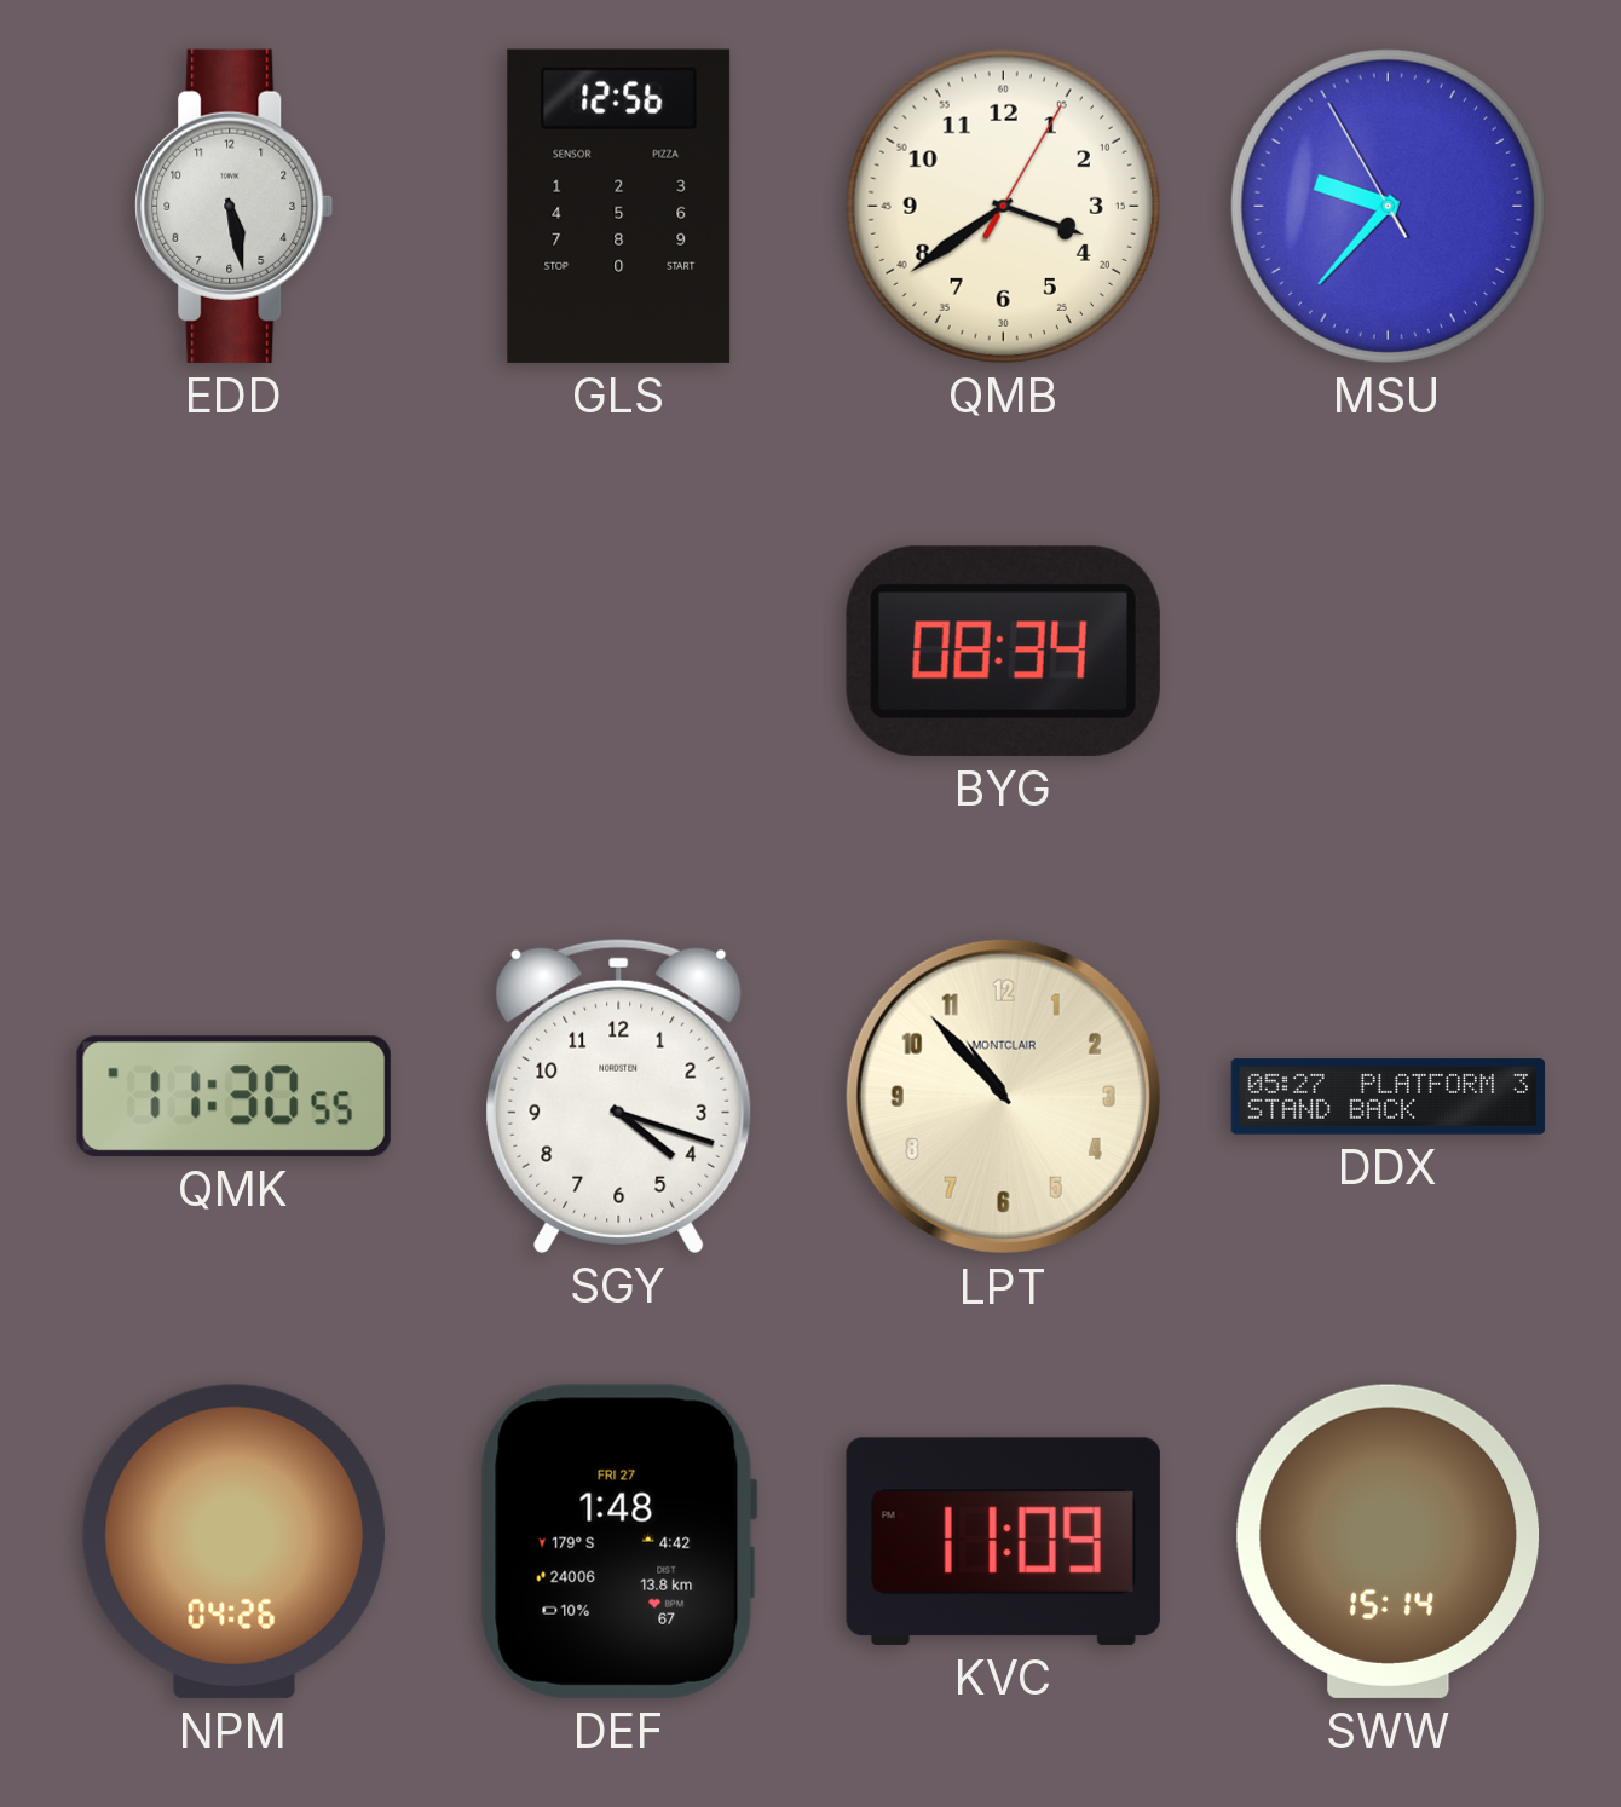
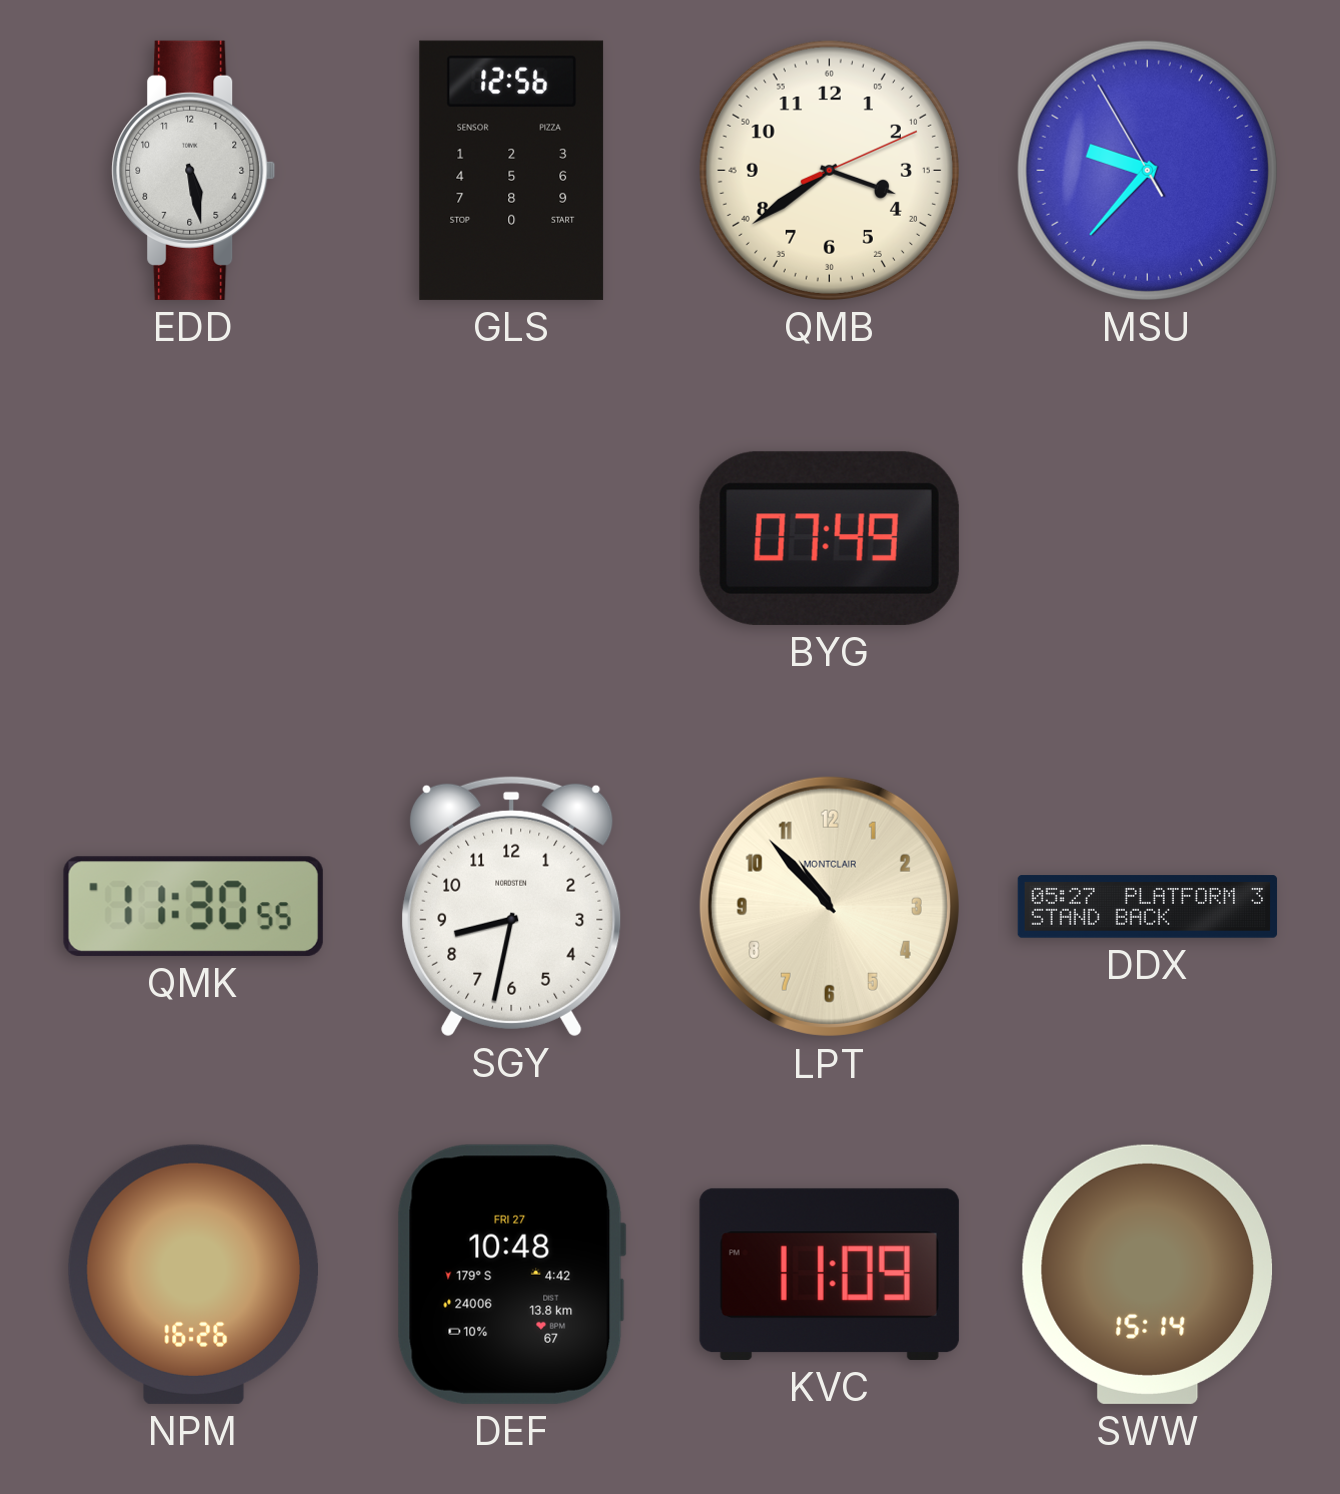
QMB: 3:39:05 -> 3:39:11
BYG: 08:34 -> 07:49
SGY: 4:18 -> 8:32
NPM: 04:26 -> 16:26
DEF: 1:48 -> 10:48
